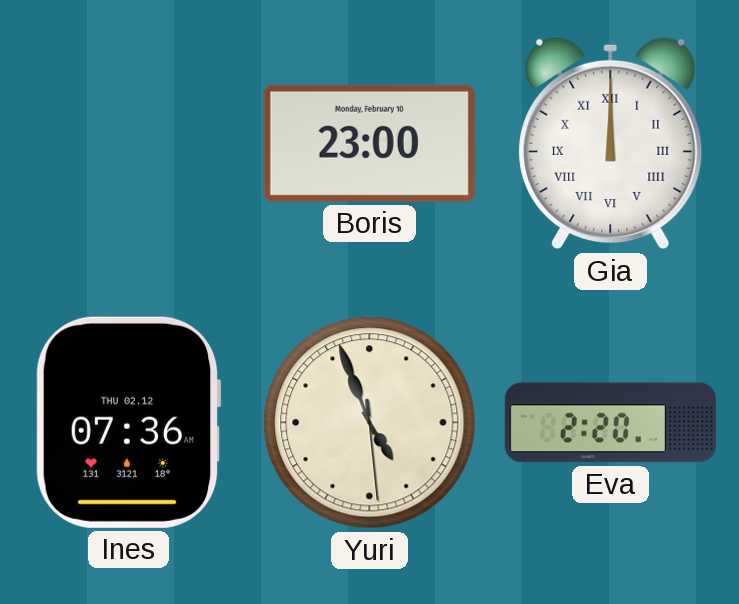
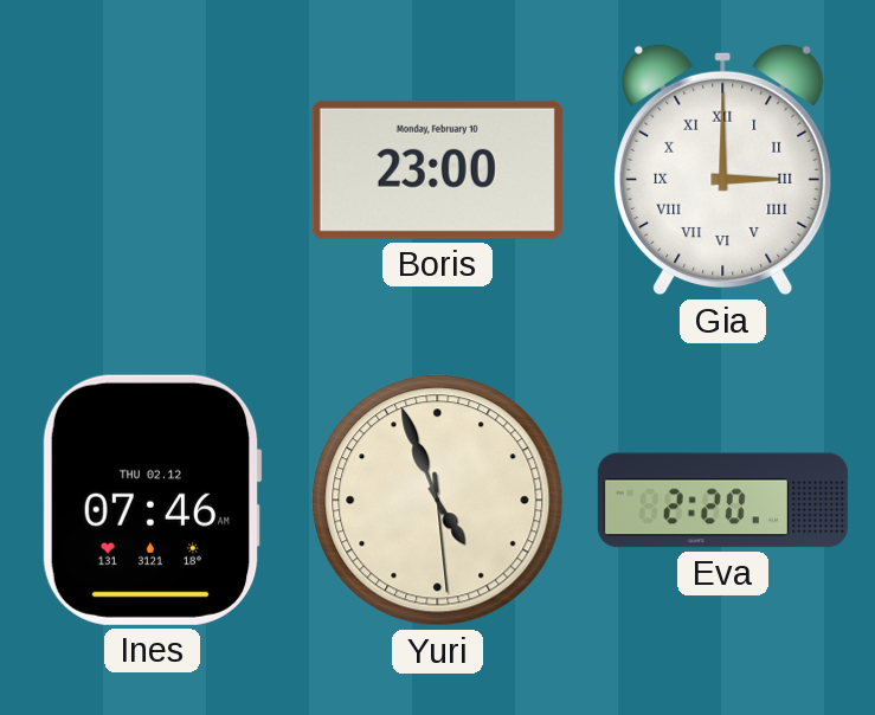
Gia: 12:00 -> 3:00
Ines: 07:36 -> 07:46
